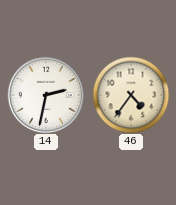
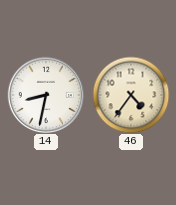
14: 2:32 -> 8:32
